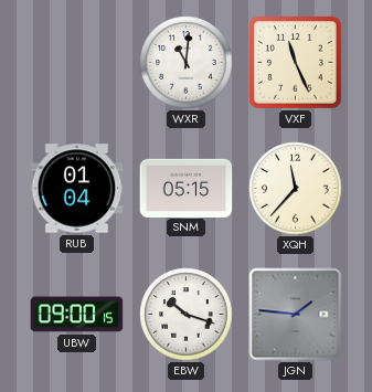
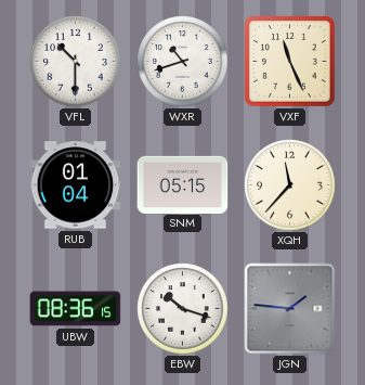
VFL: none -> 10:30
WXR: 11:01 -> 10:42
UBW: 09:00 -> 08:36
